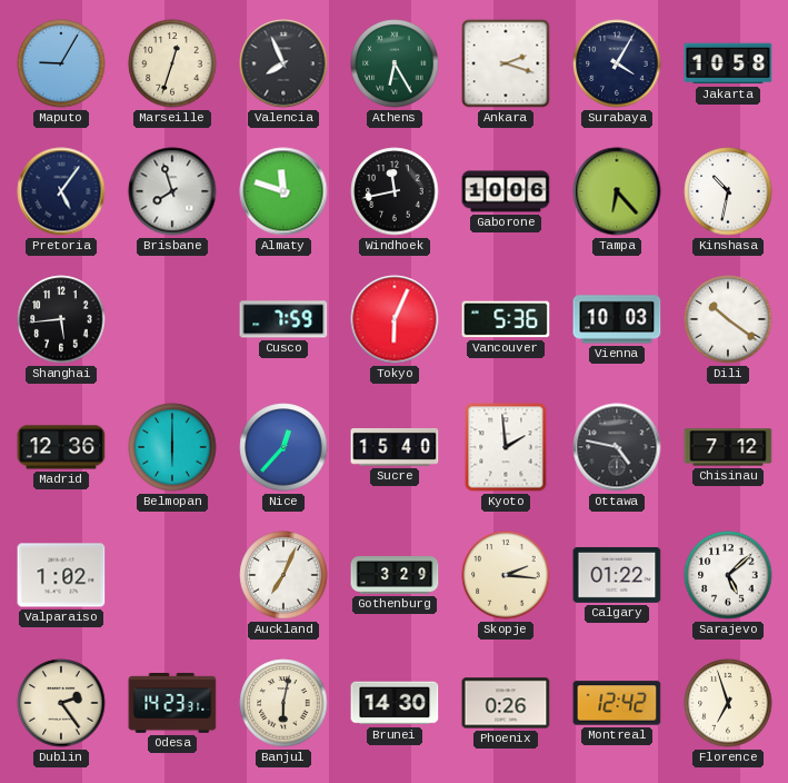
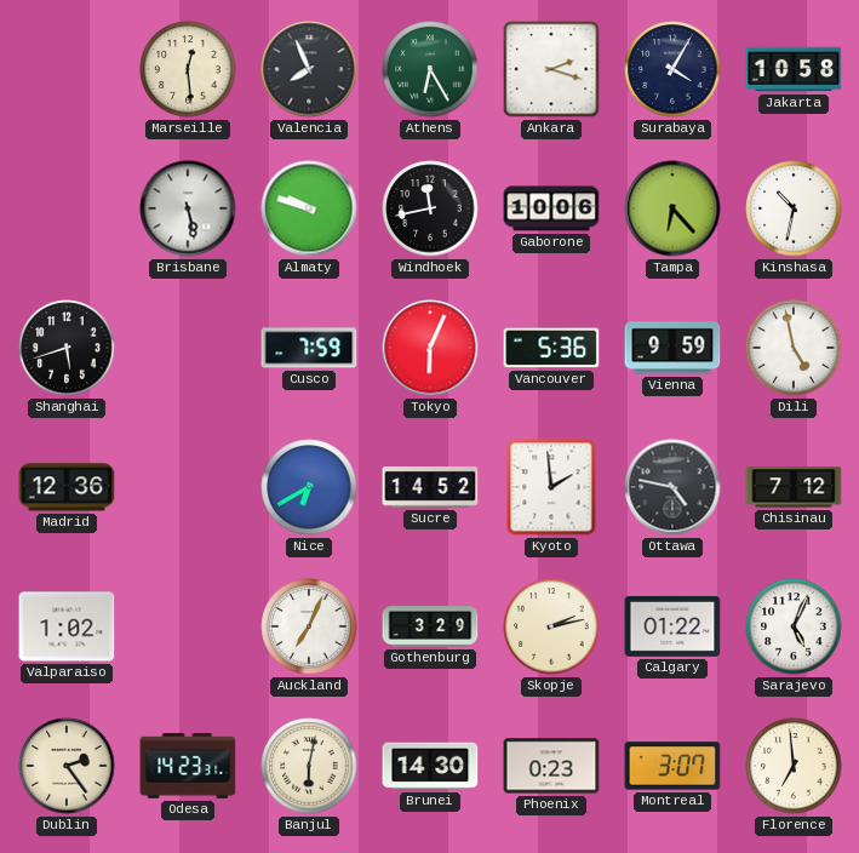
Maputo: 9:05 -> none
Marseille: 12:33 -> 12:29
Pretoria: 5:06 -> none
Brisbane: 7:57 -> 5:28
Almaty: 11:48 -> 9:48
Shanghai: 5:44 -> 5:42
Vienna: 10:03 -> 9:59
Dili: 10:21 -> 4:58
Belmopan: 6:00 -> none
Nice: 12:37 -> 6:40
Sucre: 15:40 -> 14:52
Skopje: 2:16 -> 2:13
Sarajevo: 5:08 -> 5:04
Phoenix: 0:26 -> 0:23
Montreal: 12:42 -> 3:07
Florence: 6:57 -> 6:59
